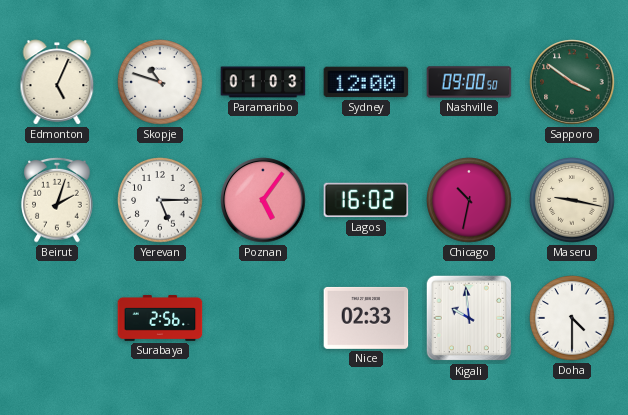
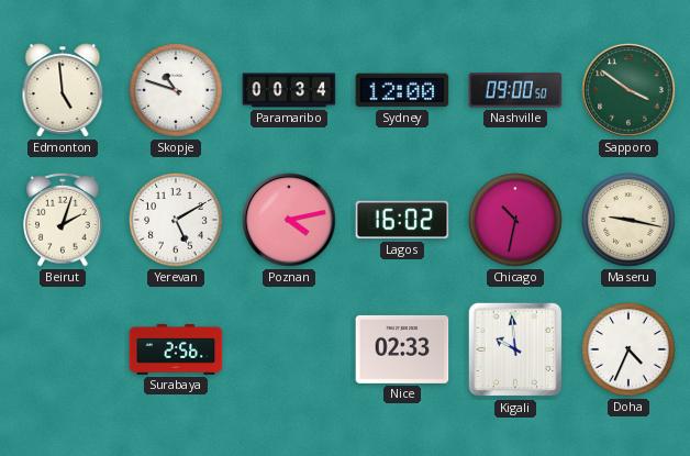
Edmonton: 5:04 -> 4:59
Paramaribo: 01:03 -> 00:34
Yerevan: 5:15 -> 5:10
Poznan: 5:06 -> 4:13
Doha: 4:30 -> 4:34
